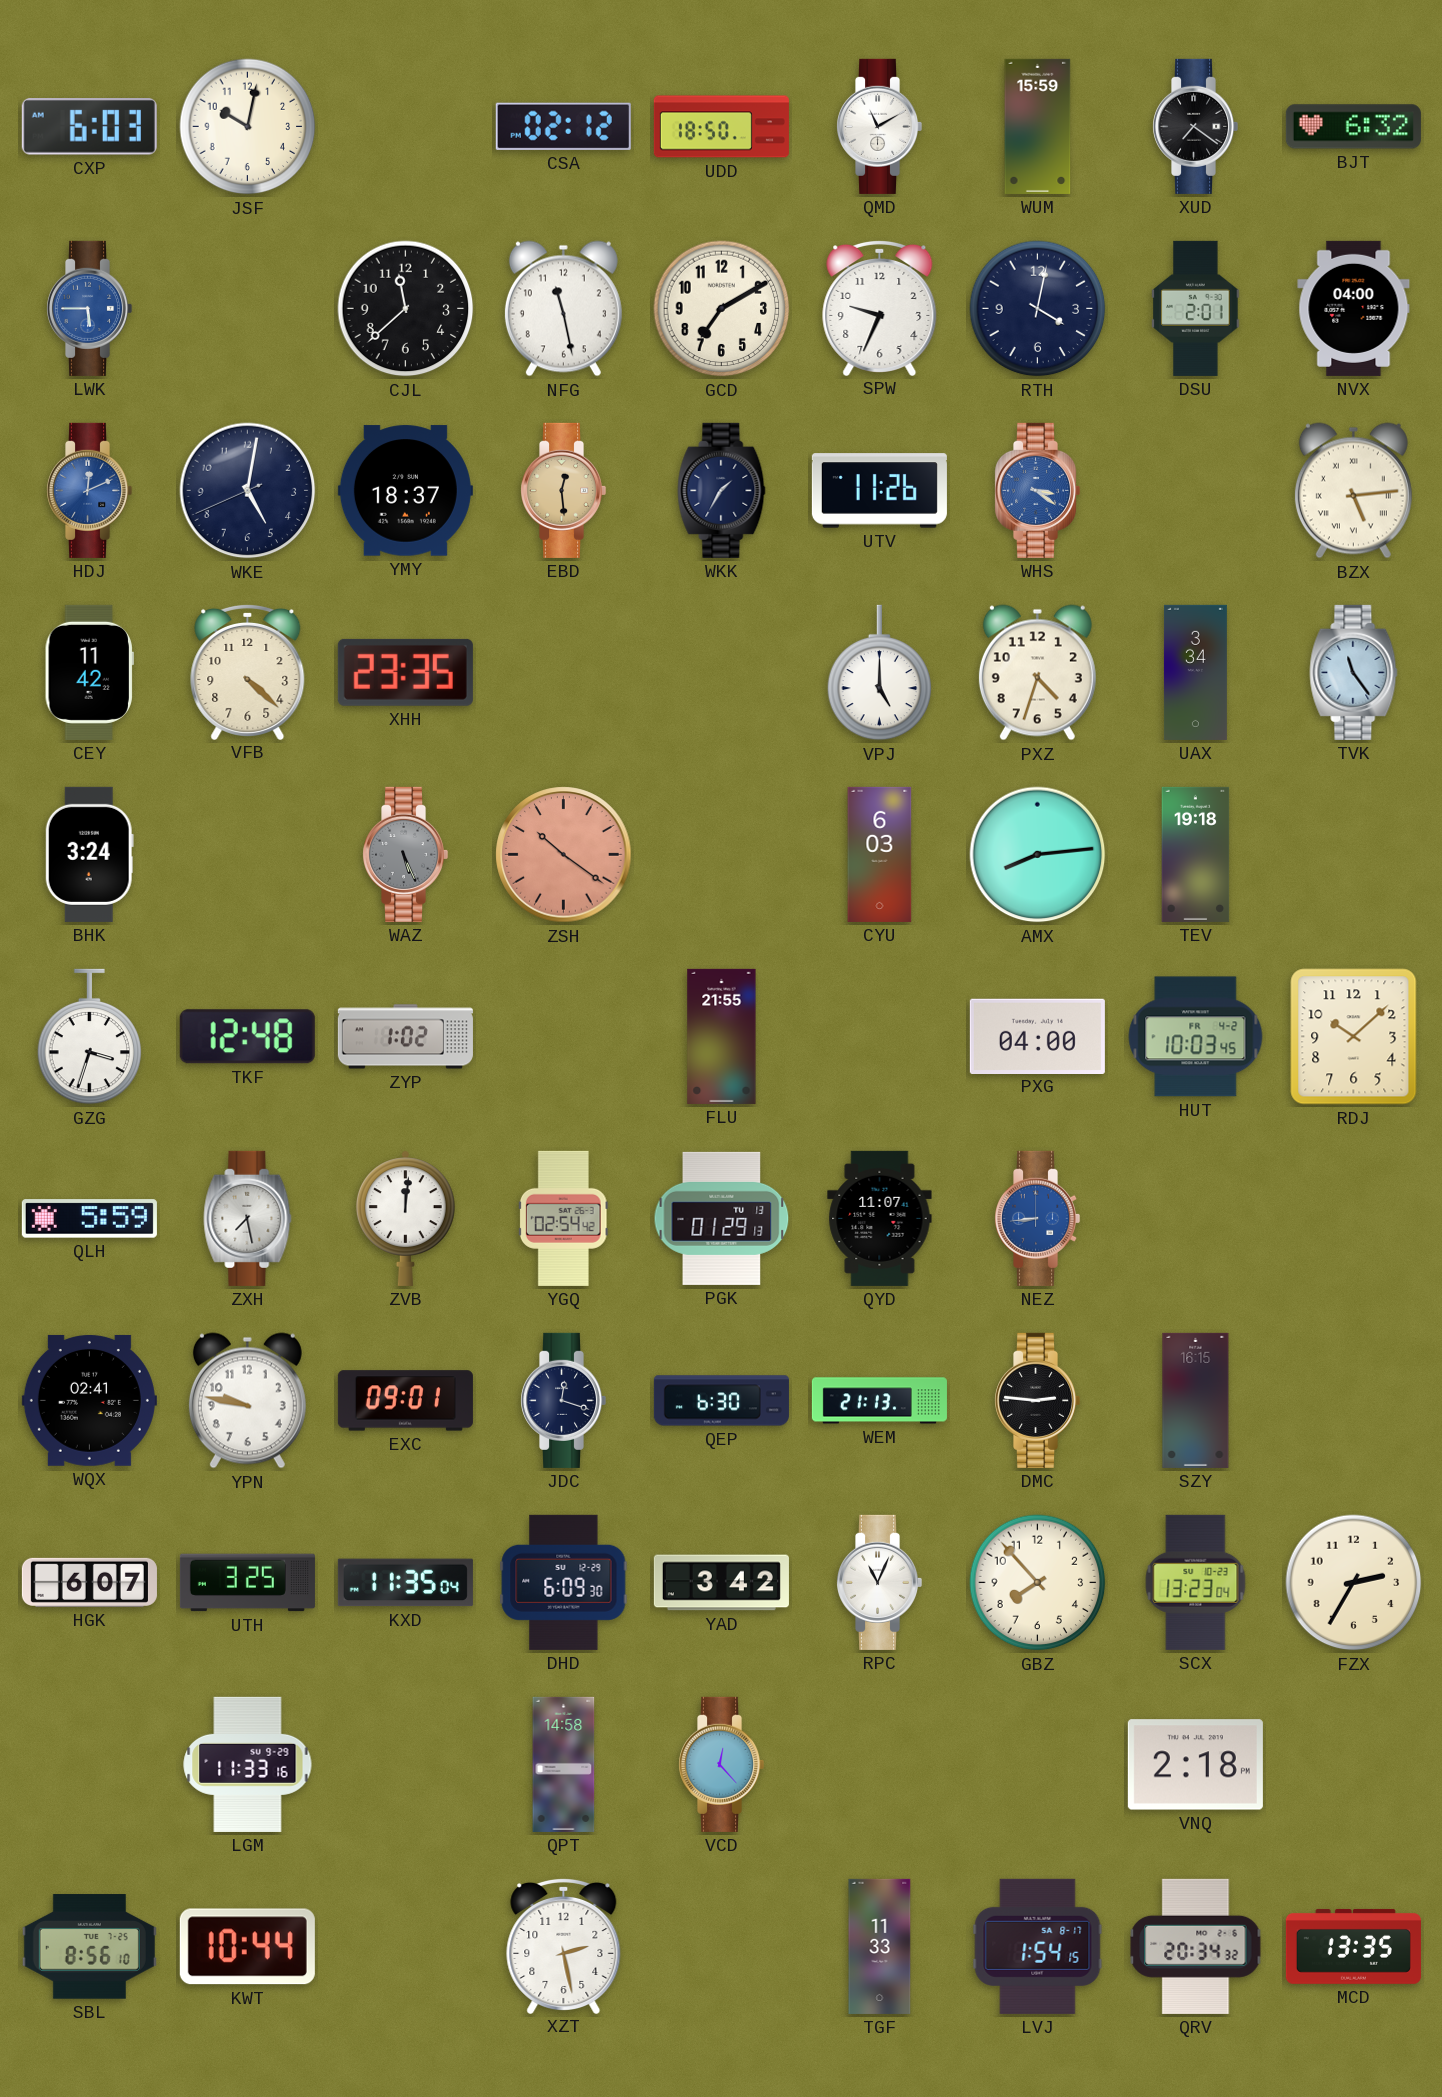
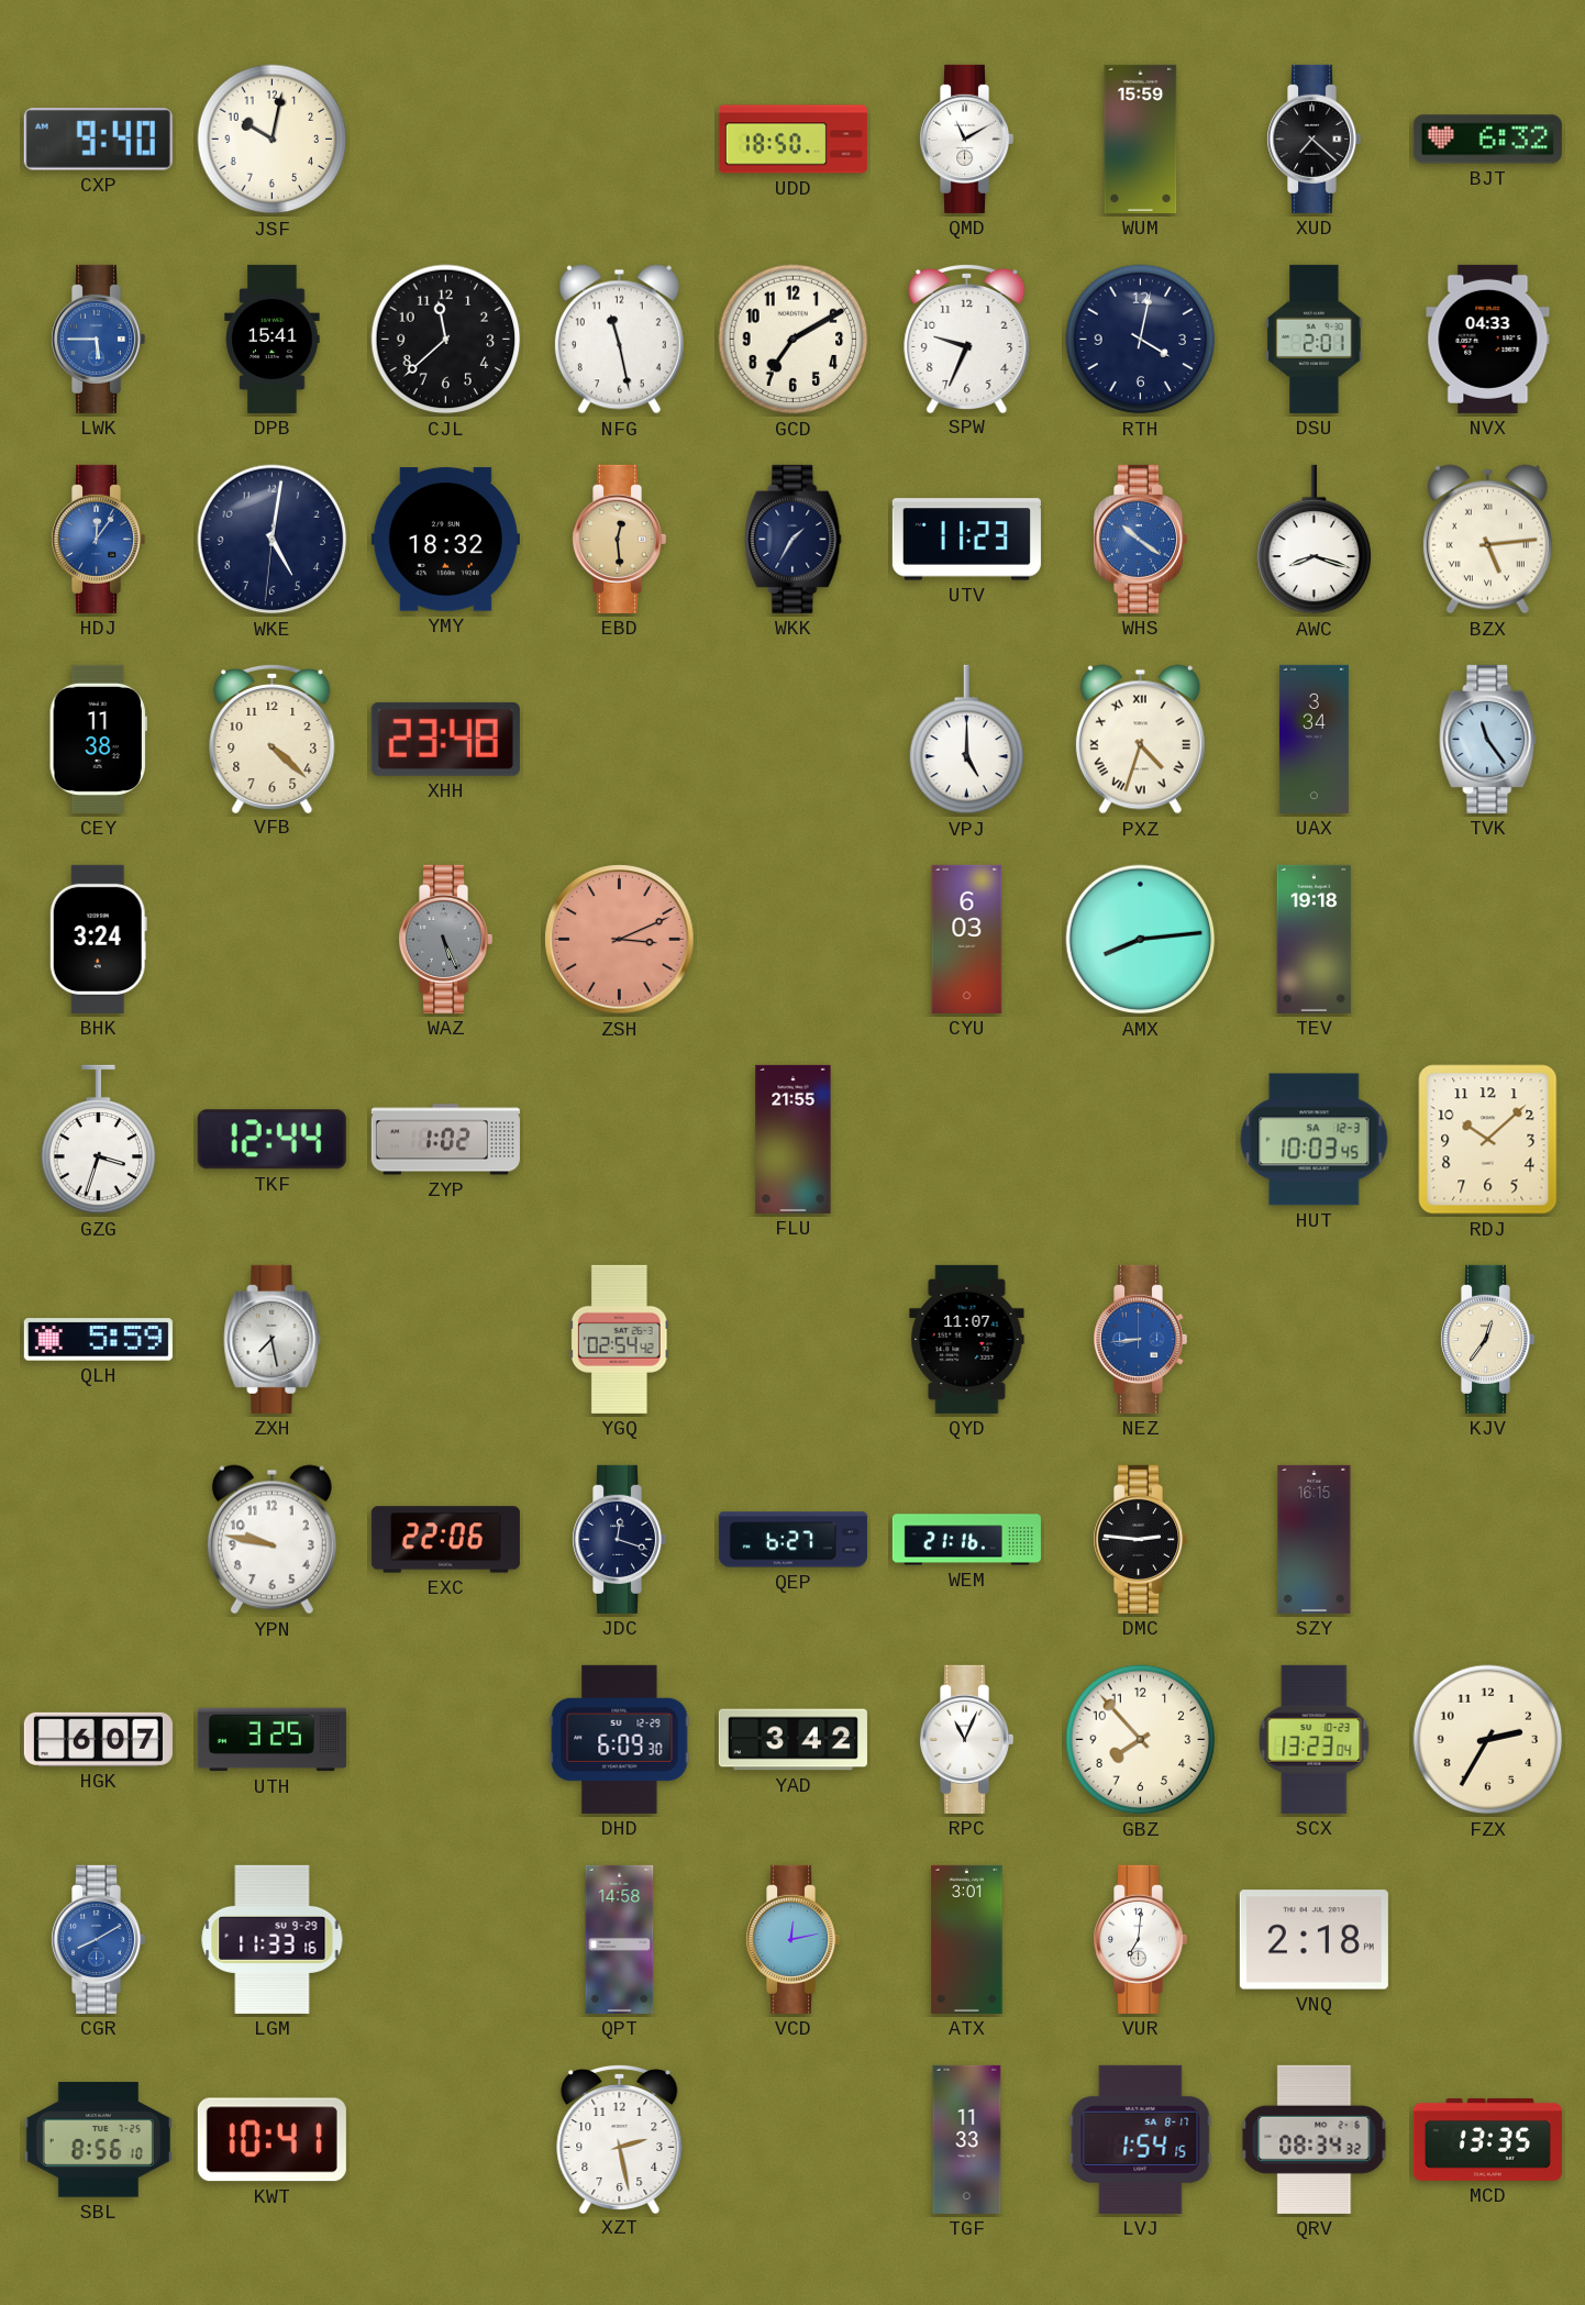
CXP: 6:03 -> 9:40
CSA: 02:12 -> none
XUD: 7:21 -> 7:22
DPB: none -> 15:41
NVX: 04:00 -> 04:33
HDJ: 12:11 -> 12:06
WKE: 5:01:41 -> 5:01:31
YMY: 18:37 -> 18:32
UTV: 11:26 -> 11:23
WHS: 3:21 -> 10:21
AWC: none -> 8:18
CEY: 11:42 -> 11:38
XHH: 23:35 -> 23:48
PXZ numerals: Arabic -> Roman
ZSH: 10:21 -> 3:11
TKF: 12:48 -> 12:44
PXG: 04:00 -> none
HUT date: FR 4-2 -> SA 12-3
ZVB: 12:01 -> none
PGK: 01:29 -> none
KJV: none -> 12:36
WQX: 02:41 -> none
EXC: 09:01 -> 22:06
QEP: 6:30 -> 6:27
WEM: 21:13 -> 21:16
KXD: 11:35 -> none
CGR: none -> 8:10
VCD: 12:23 -> 12:13
ATX: none -> 3:01
VUR: none -> 7:01
KWT: 10:44 -> 10:41
QRV: 20:34 -> 08:34
